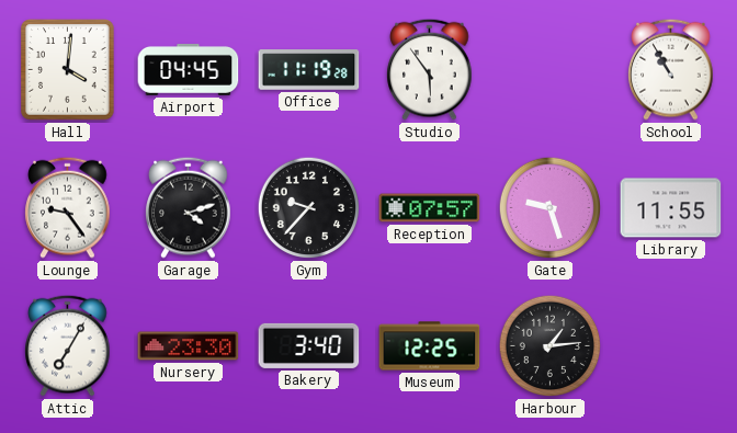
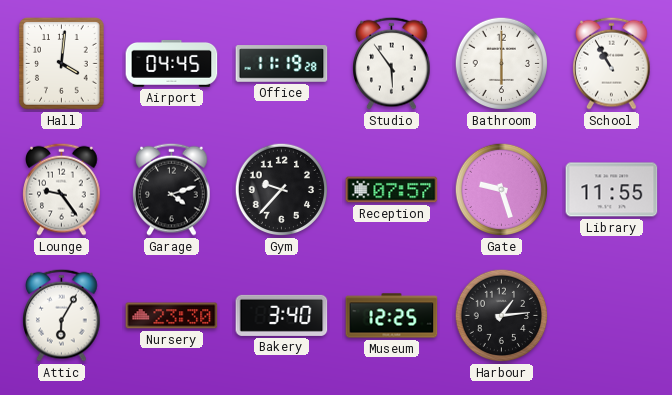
Bathroom: none -> 6:00
Attic: 7:05 -> 6:05
